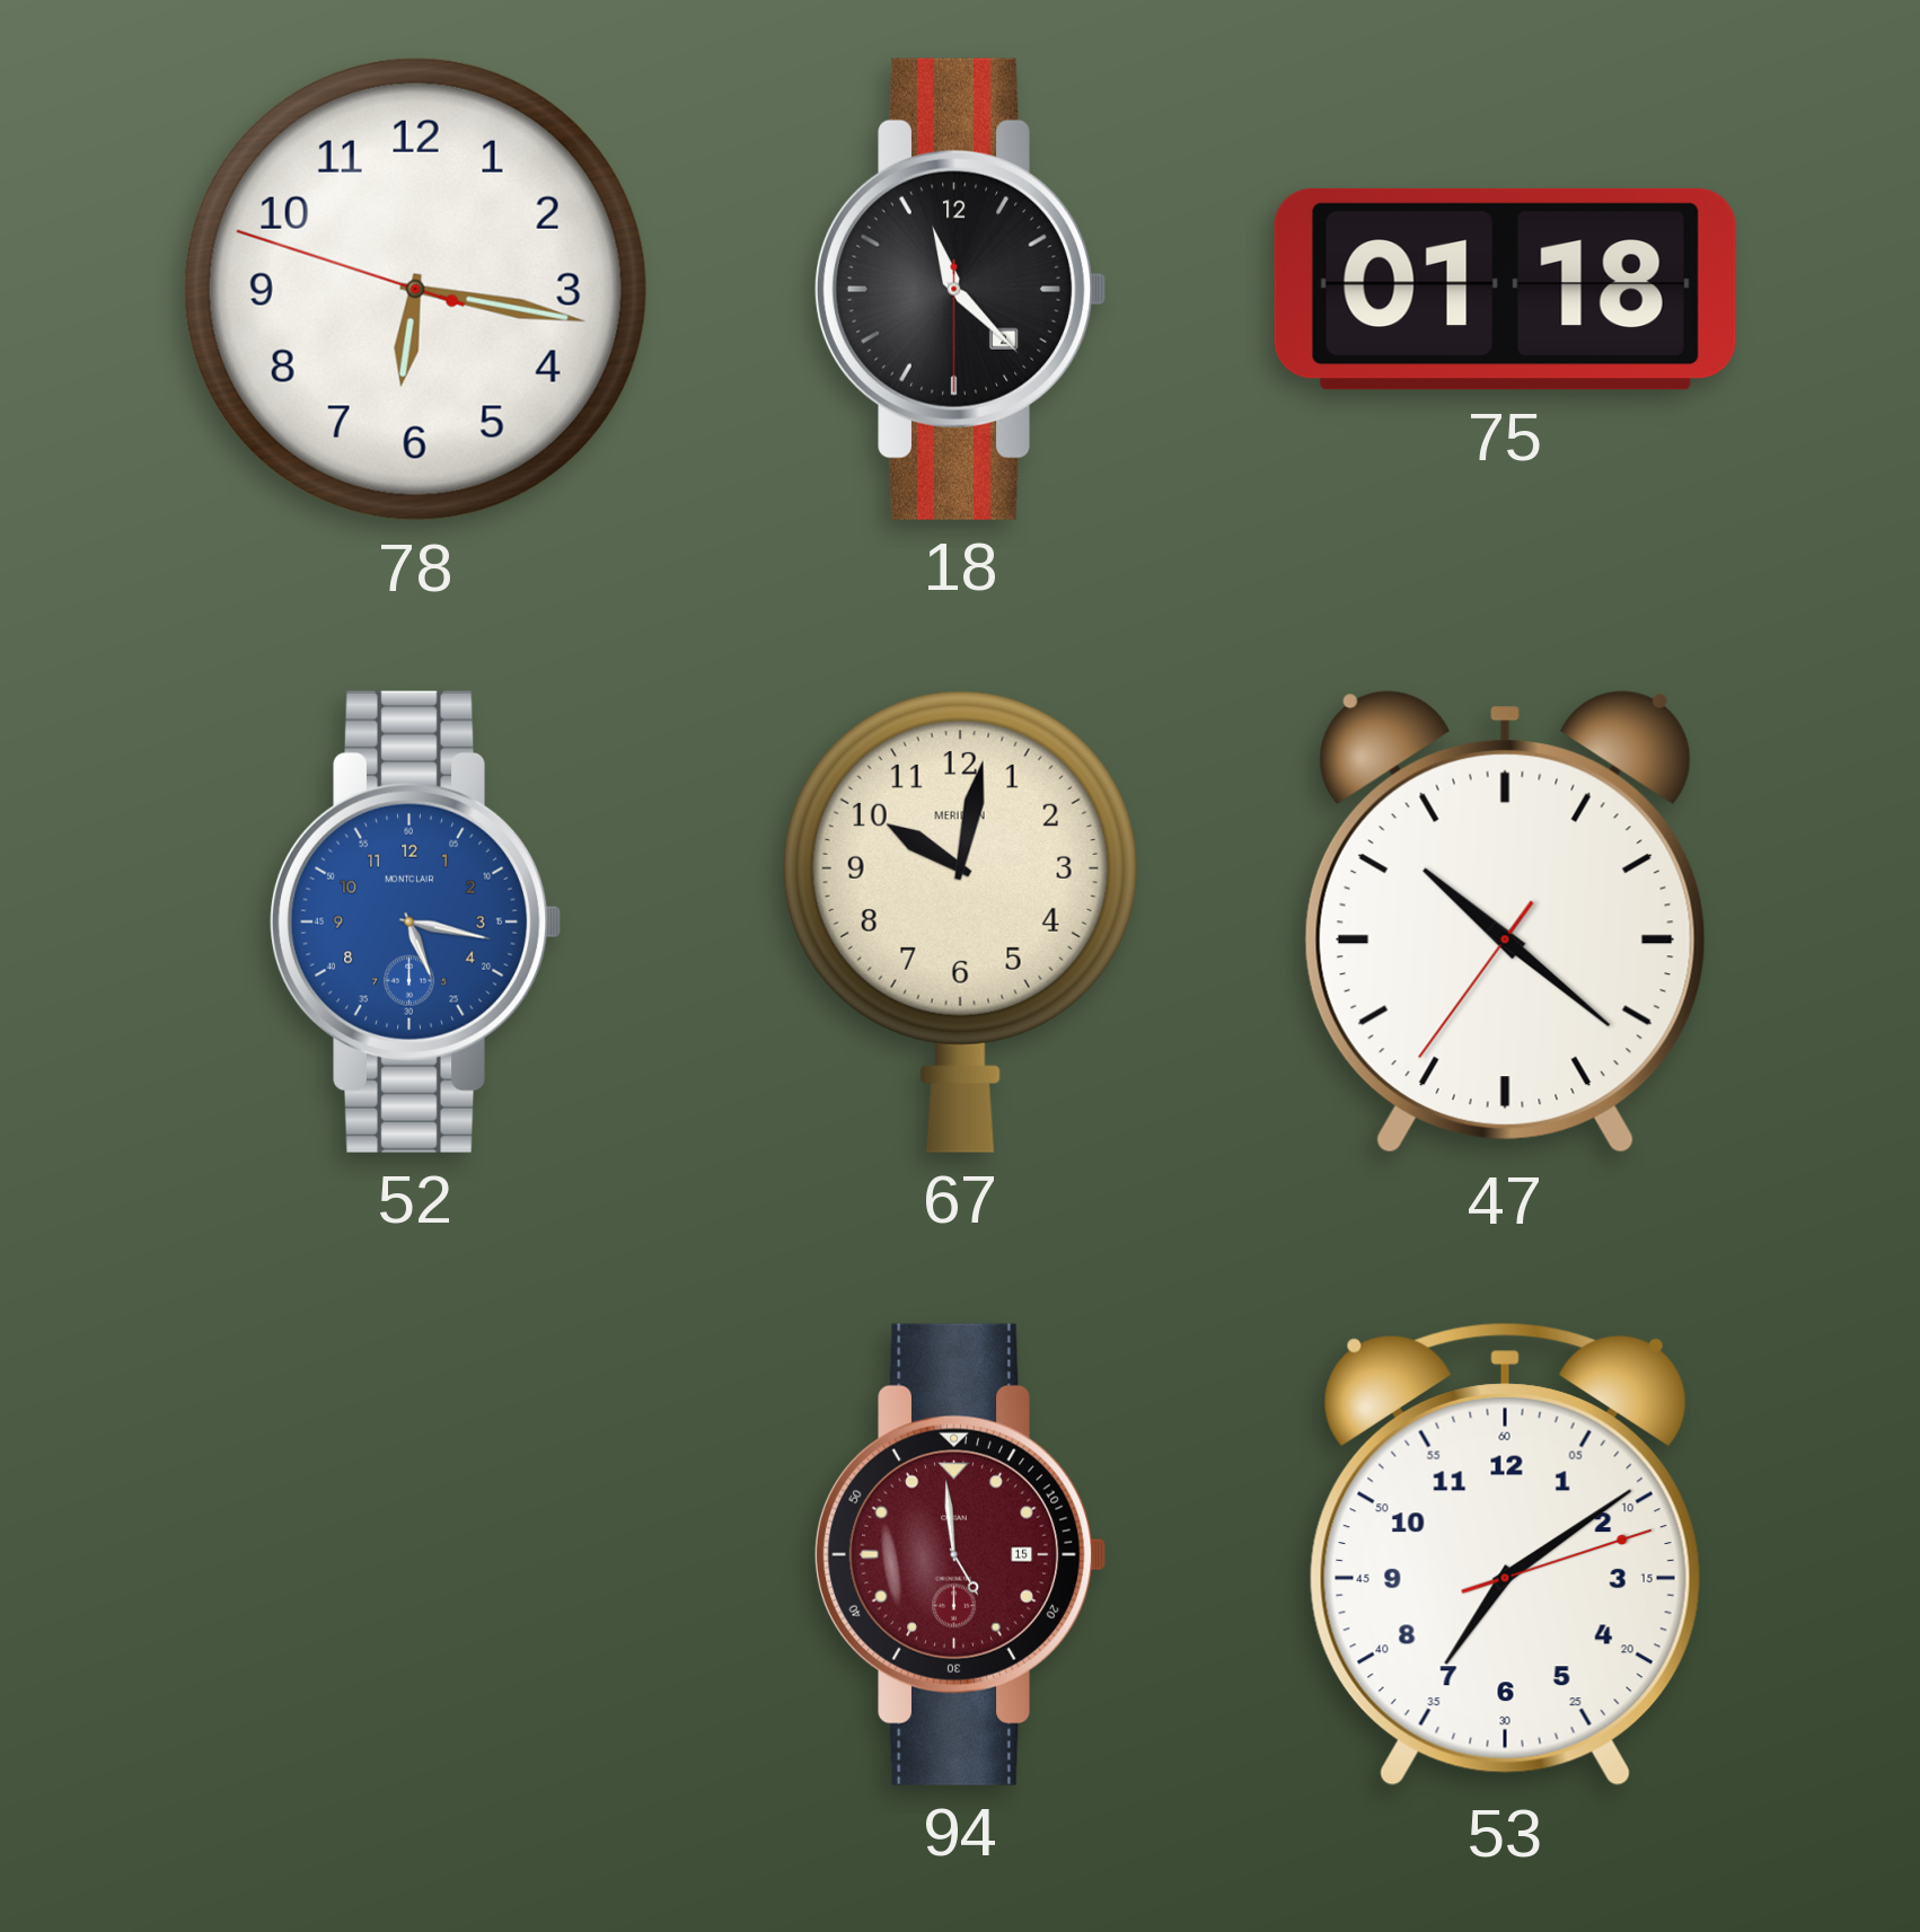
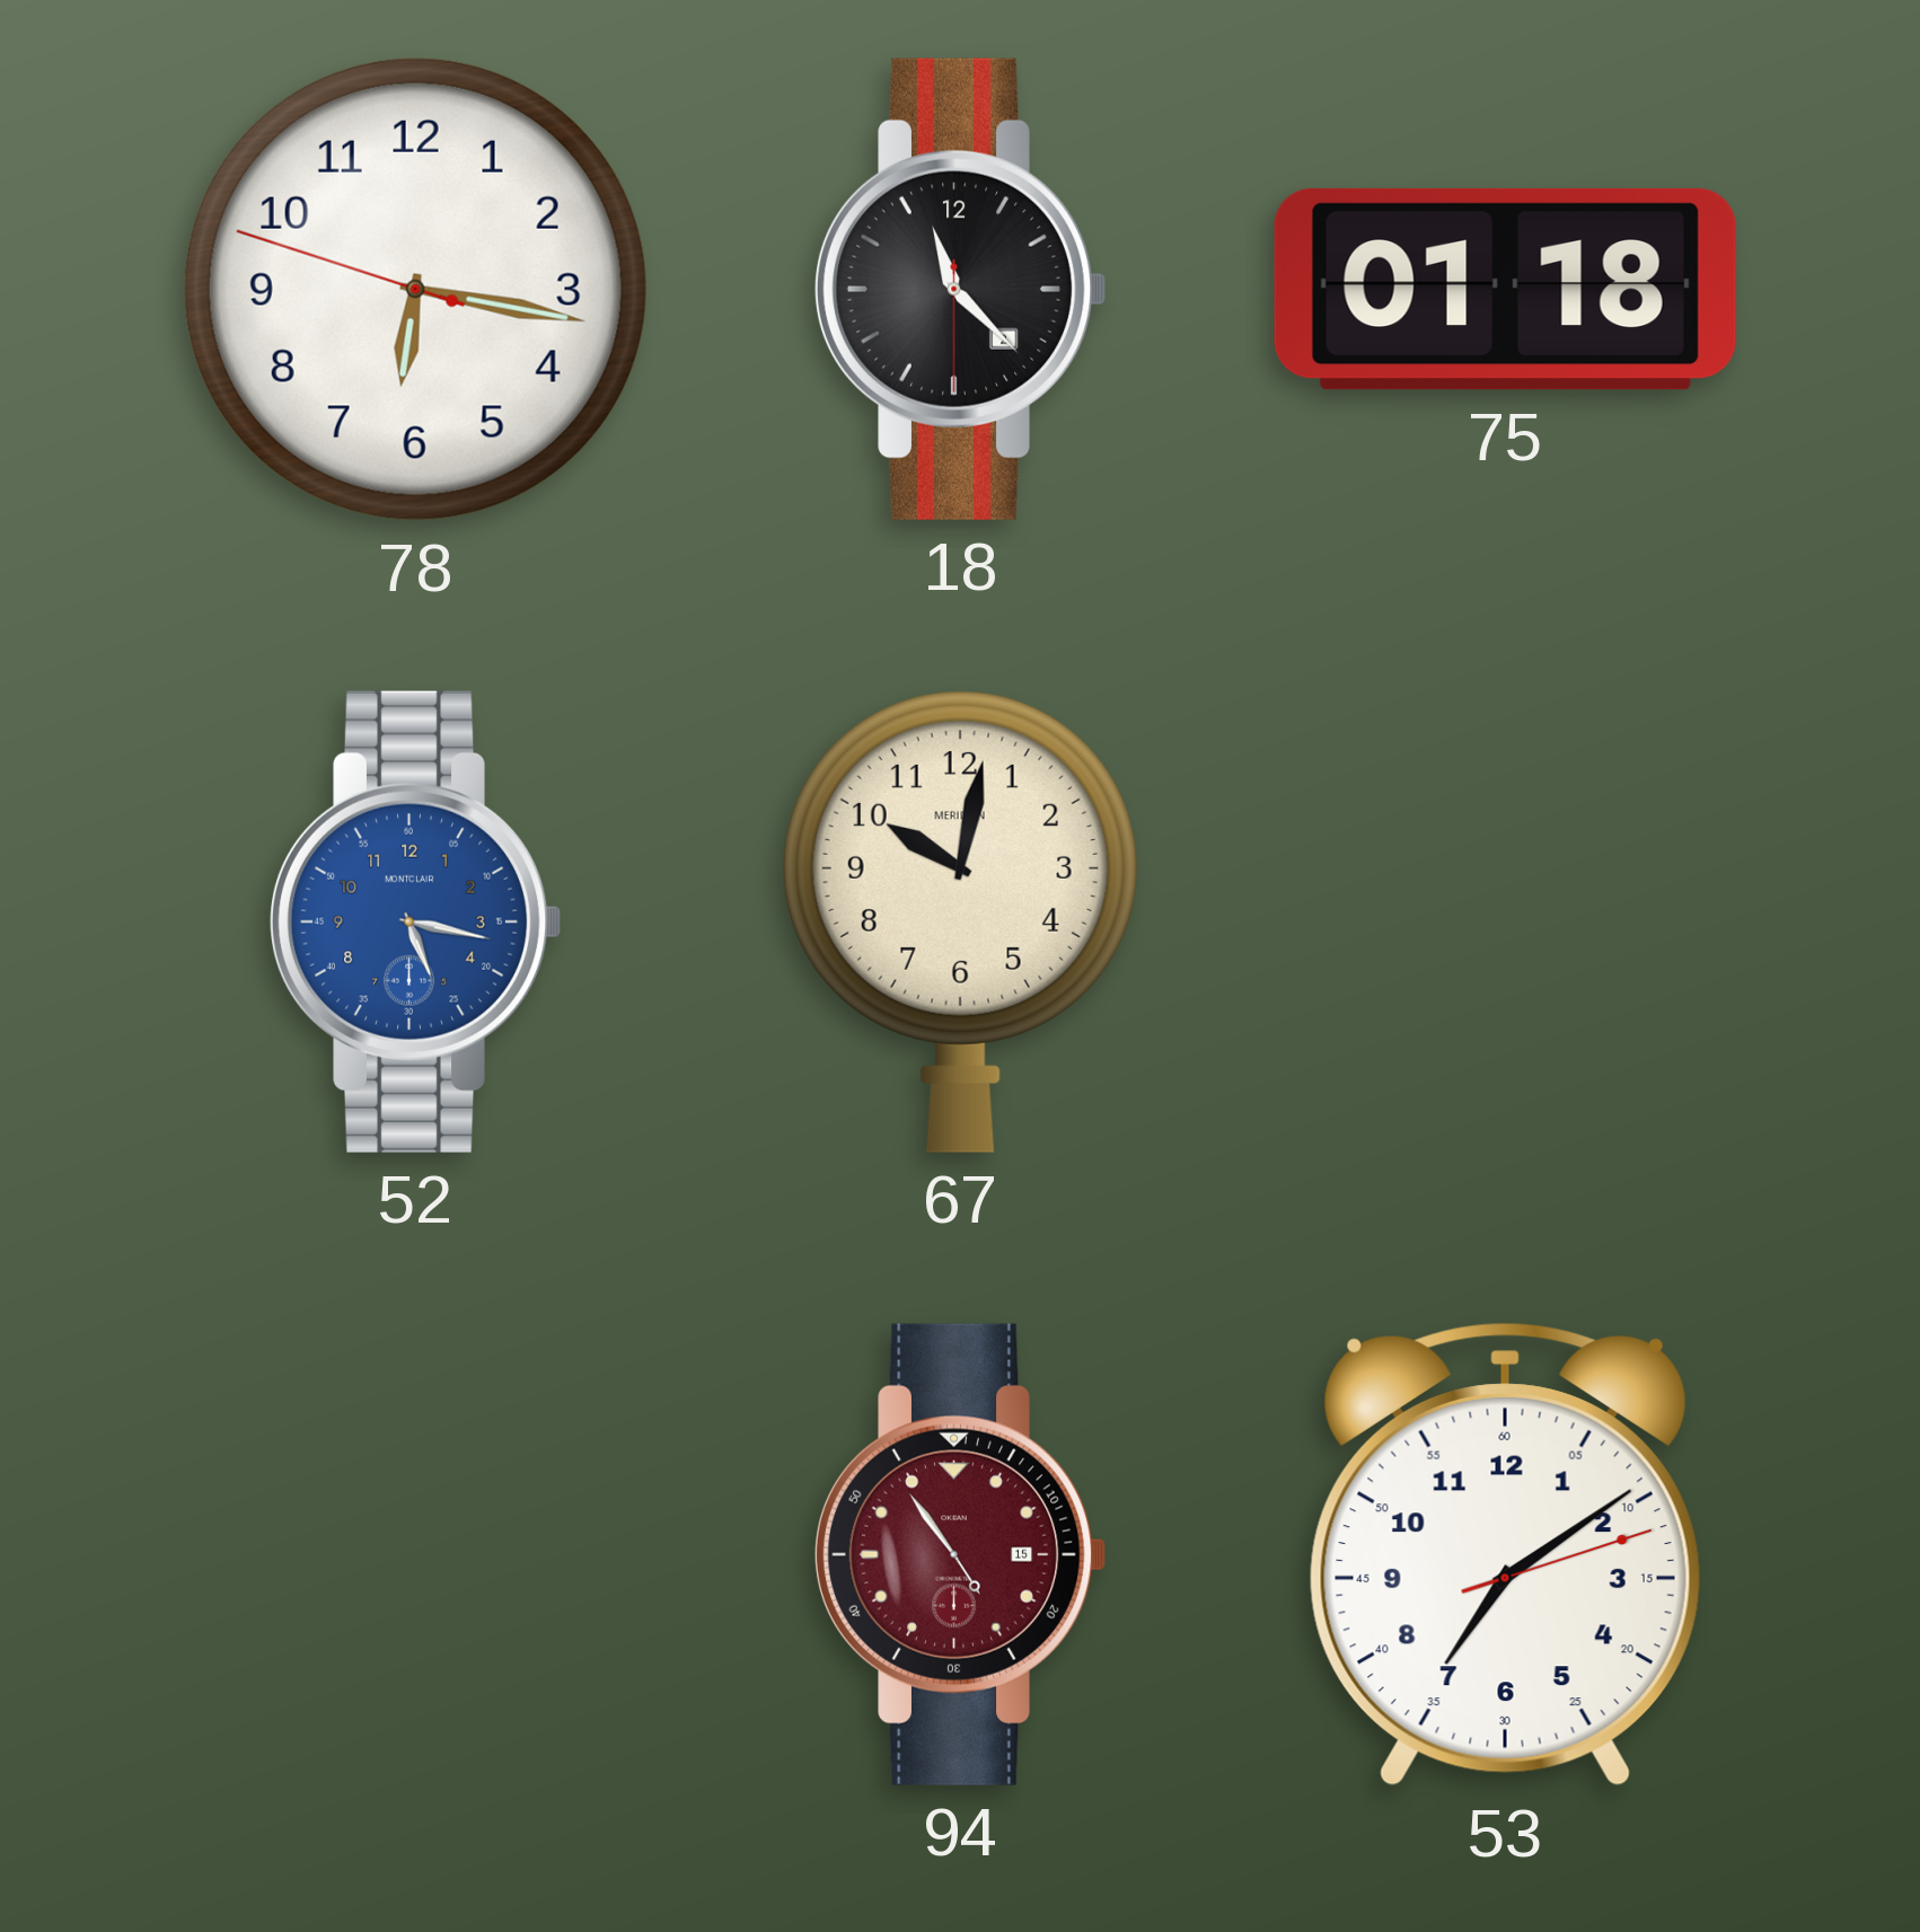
47: 10:21 -> none
94: 4:59 -> 4:54
